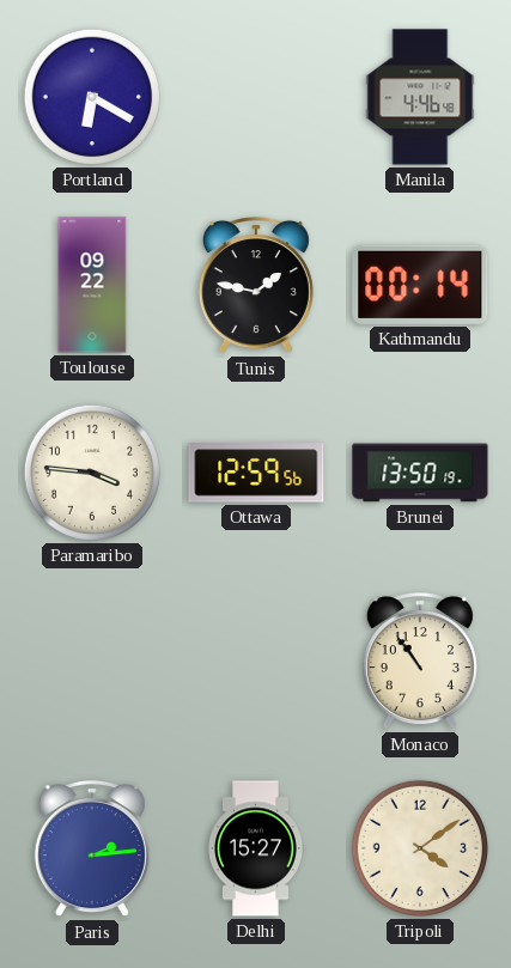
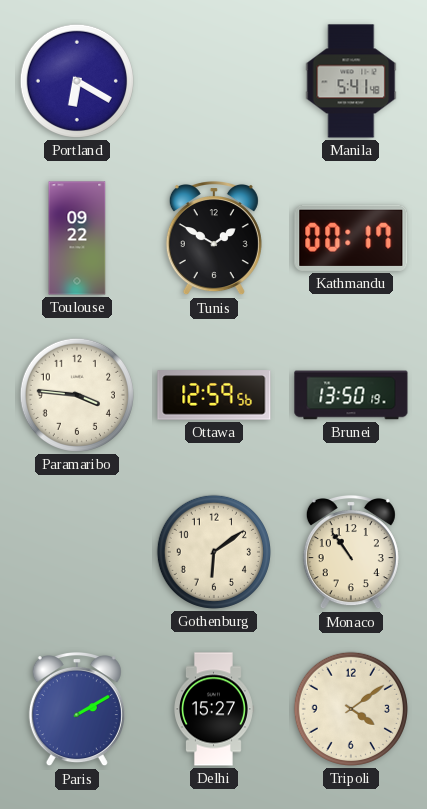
Manila: 4:46 -> 5:41
Tunis: 1:47 -> 1:50
Kathmandu: 00:14 -> 00:17
Gothenburg: none -> 6:09
Paris: 2:14 -> 2:10
